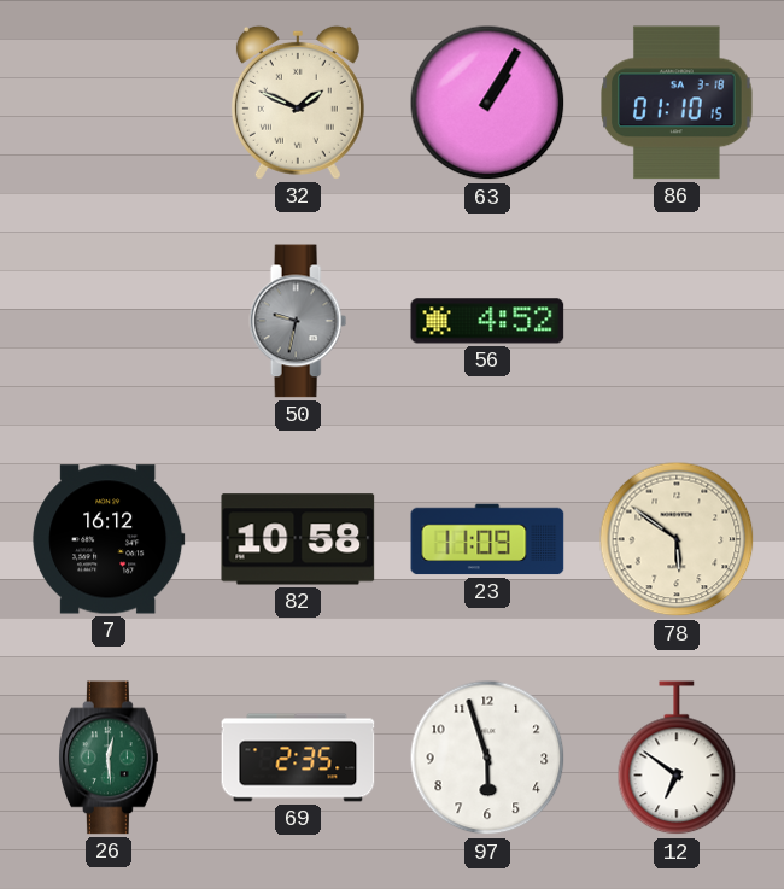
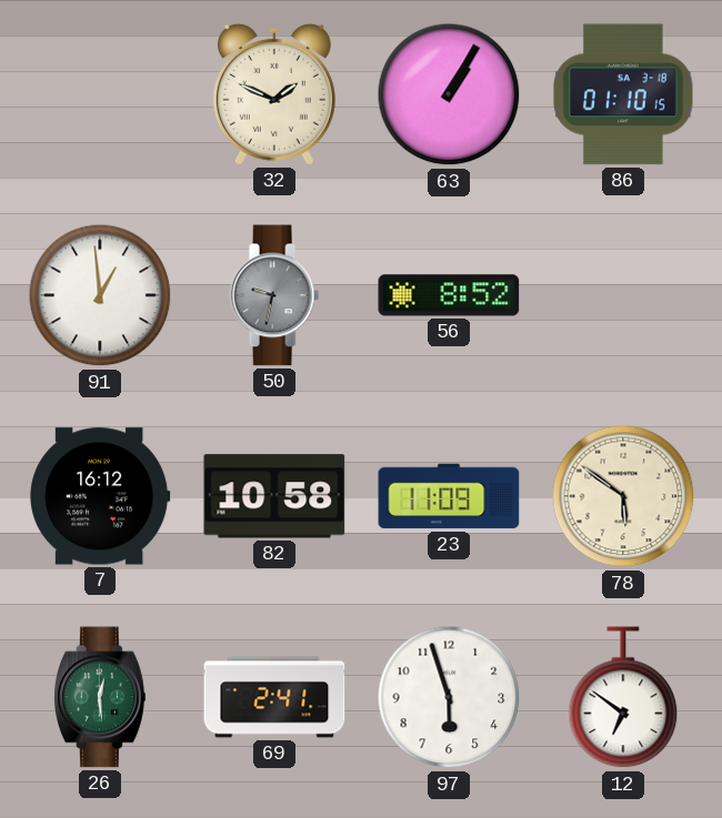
91: none -> 12:59
56: 4:52 -> 8:52
69: 2:35 -> 2:41
